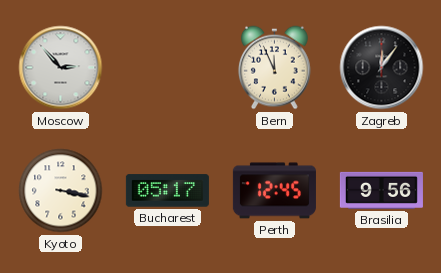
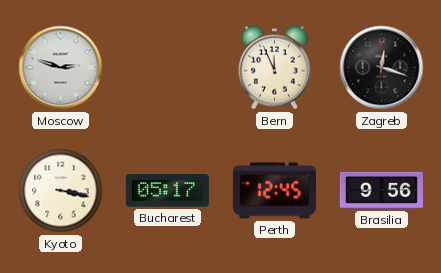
Moscow: 2:53 -> 2:48
Zagreb: 12:06 -> 12:18
